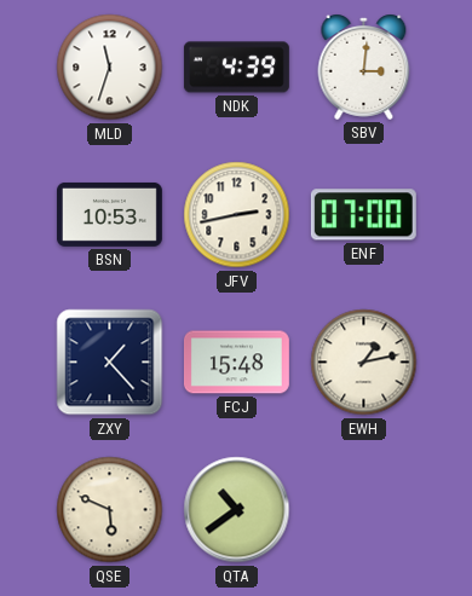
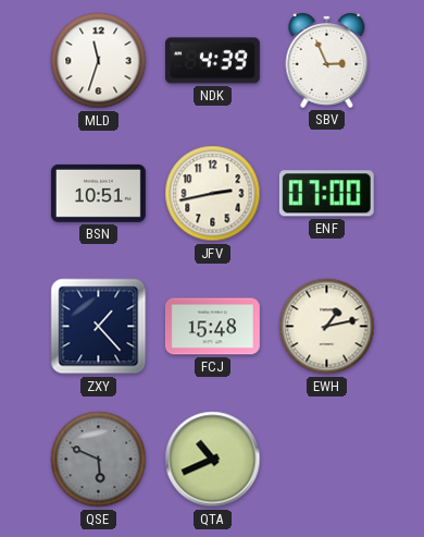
SBV: 3:01 -> 2:56
BSN: 10:53 -> 10:51
QSE dial: cream -> grey
QTA: 10:39 -> 10:41
